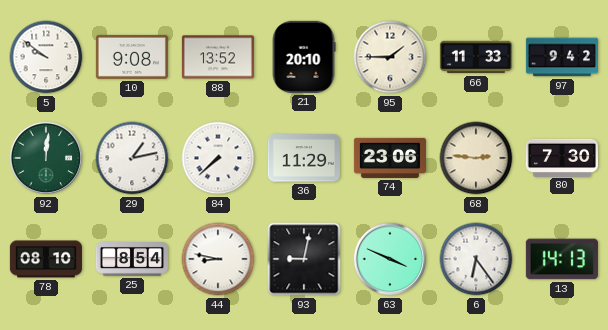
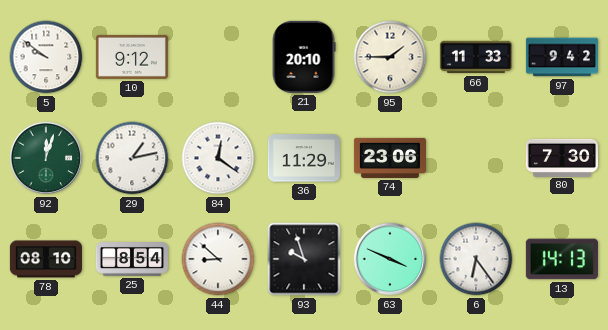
10: 9:08 -> 9:12
88: 13:52 -> none
92: 12:01 -> 12:03
84: 7:38 -> 12:21
68: 2:46 -> none
44: 8:47 -> 8:52
93: 9:02 -> 9:57
